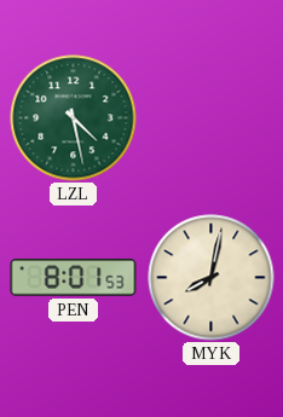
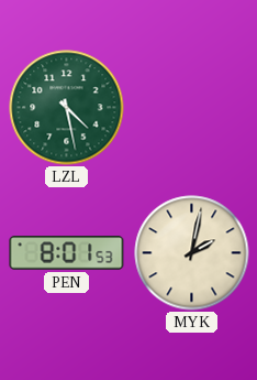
MYK: 8:02 -> 2:02
